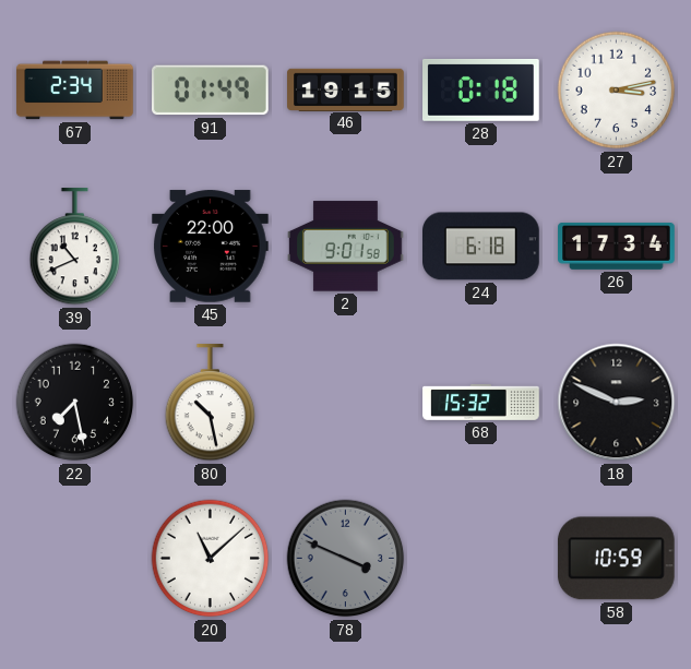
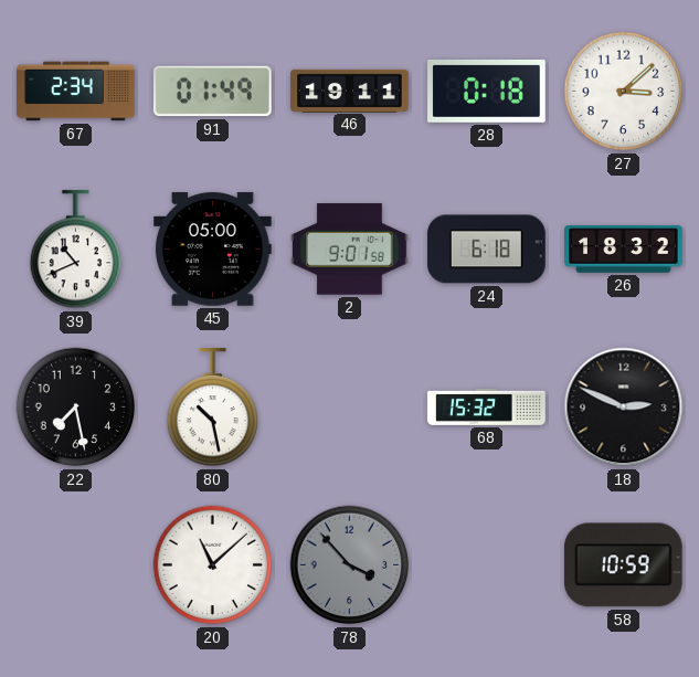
46: 19:15 -> 19:11
27: 3:13 -> 3:08
45: 22:00 -> 05:00
26: 17:34 -> 18:32
78: 3:49 -> 3:53
